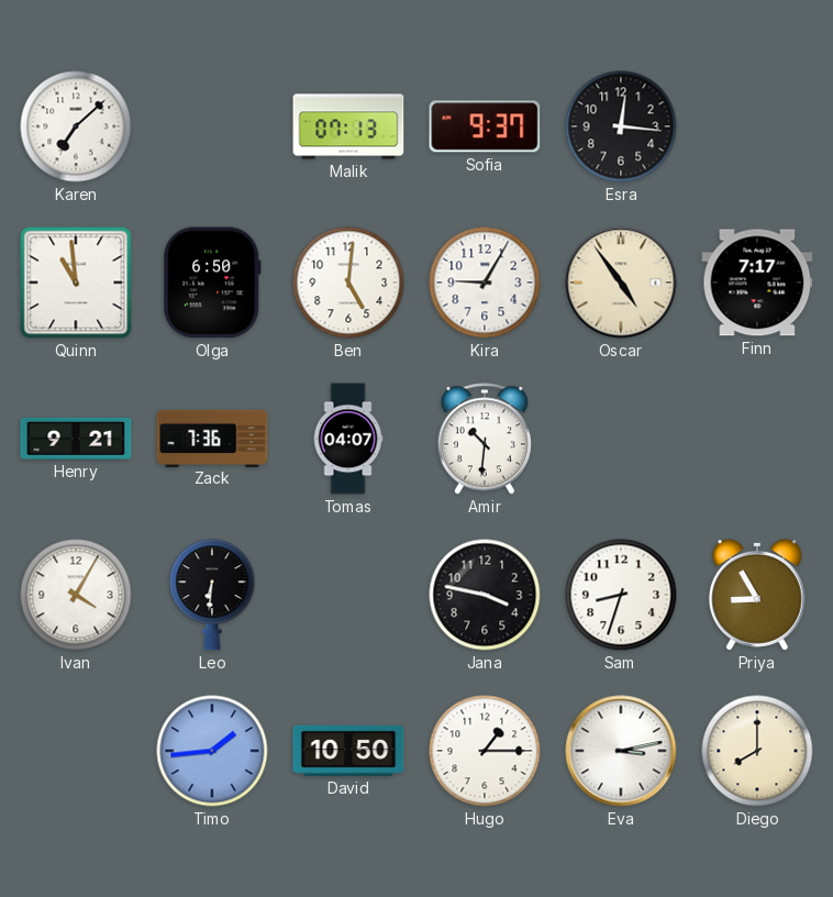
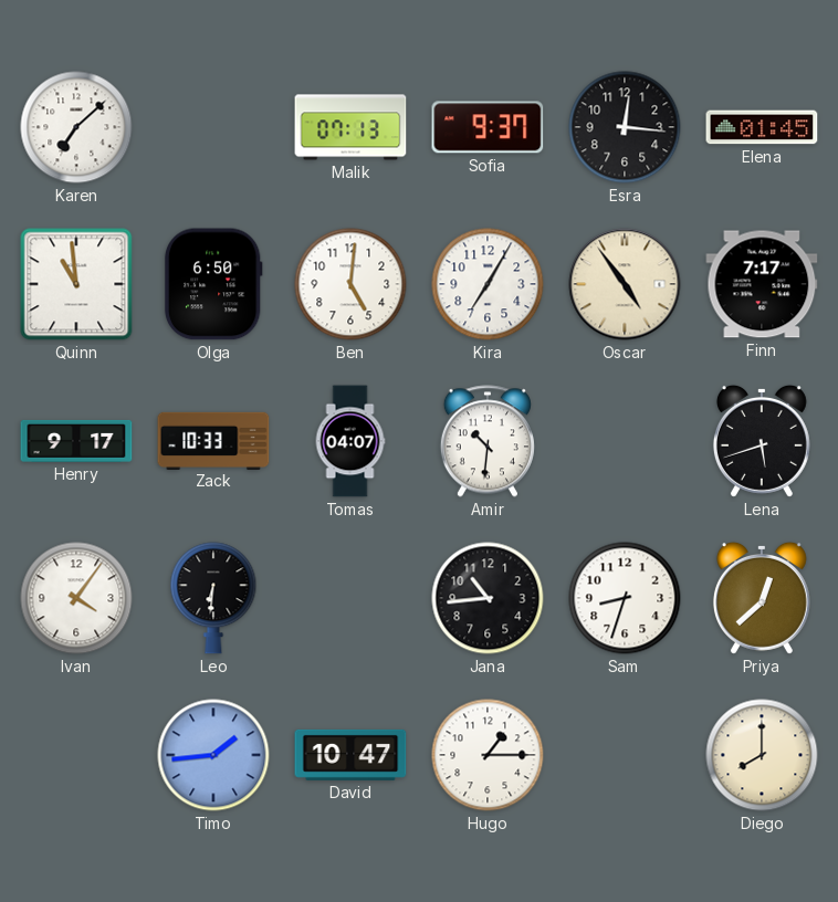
Elena: none -> 01:45
Kira: 9:05 -> 7:05
Henry: 9:21 -> 9:17
Zack: 7:36 -> 10:33
Lena: none -> 5:42
Ivan: 4:05 -> 4:06
Jana: 3:47 -> 10:44
Priya: 8:55 -> 12:38
David: 10:50 -> 10:47
Eva: 3:13 -> none
